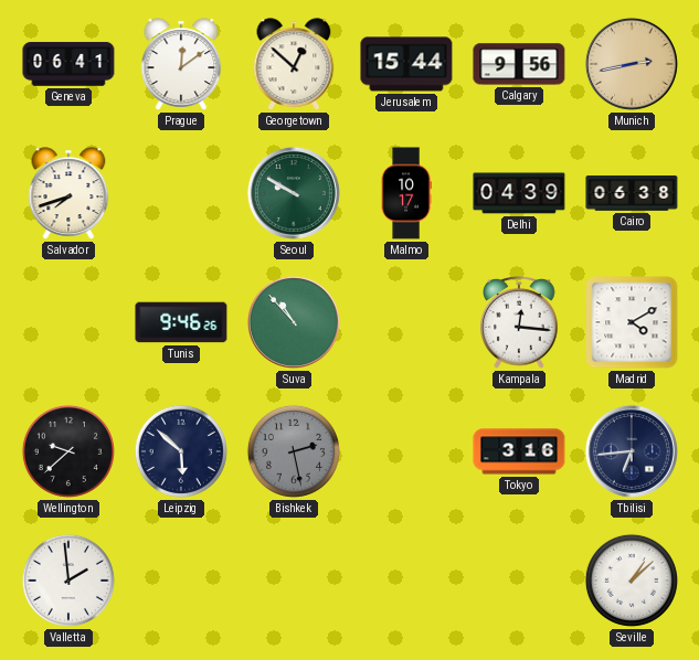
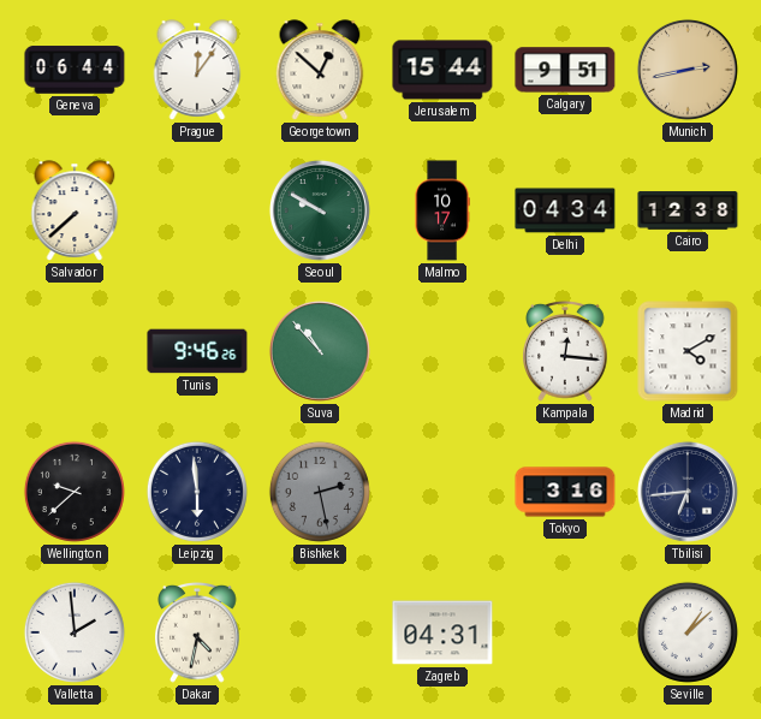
Geneva: 06:41 -> 06:44
Prague: 12:09 -> 12:06
Calgary: 9:56 -> 9:51
Salvador: 7:42 -> 7:38
Delhi: 04:39 -> 04:34
Cairo: 06:38 -> 12:38
Leipzig: 5:52 -> 5:59
Dakar: none -> 4:32
Zagreb: none -> 04:31
